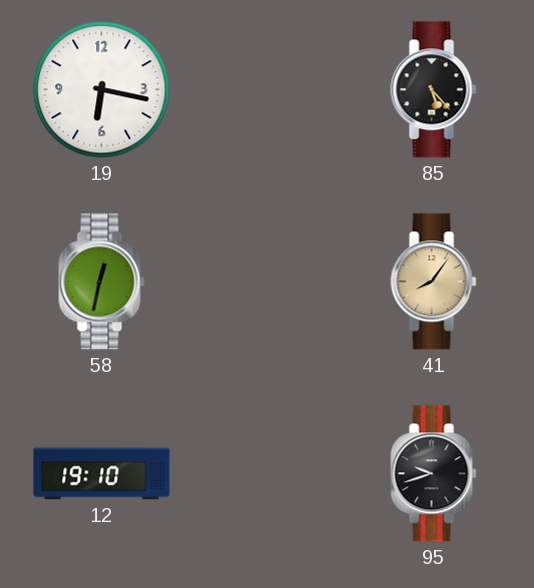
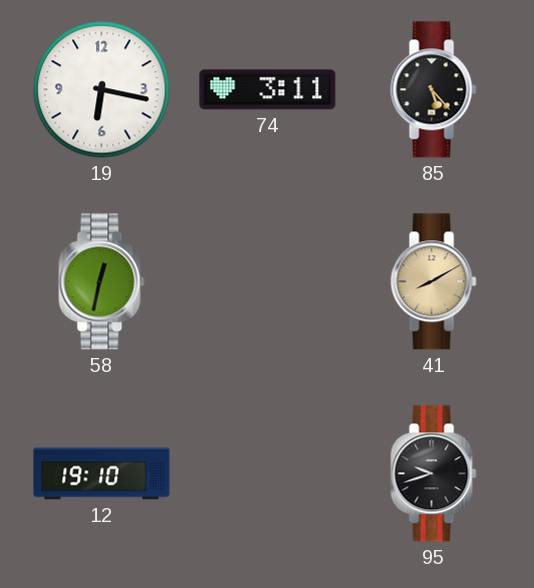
74: none -> 3:11
41: 8:06 -> 8:10
